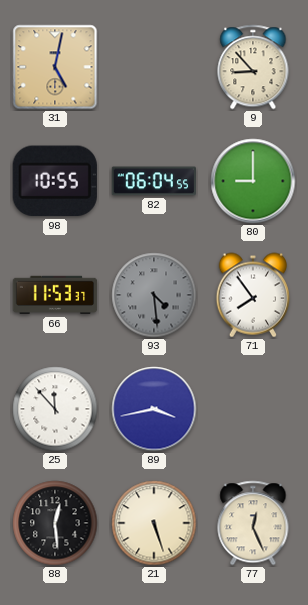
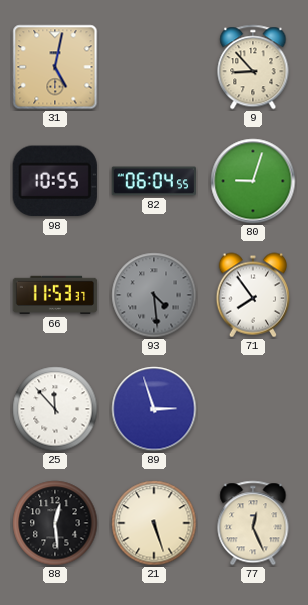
80: 9:00 -> 9:03
89: 3:43 -> 2:57
